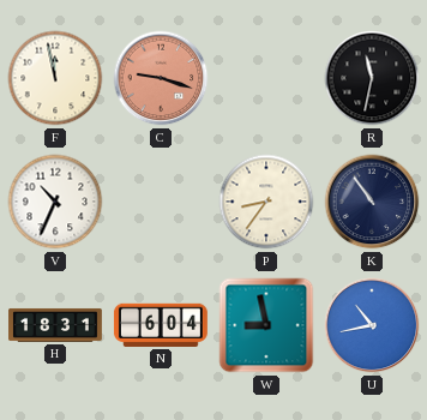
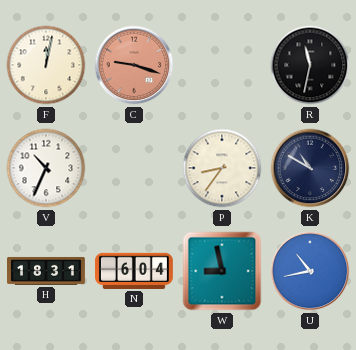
F: 11:58 -> 12:02
K: 10:54 -> 10:50
